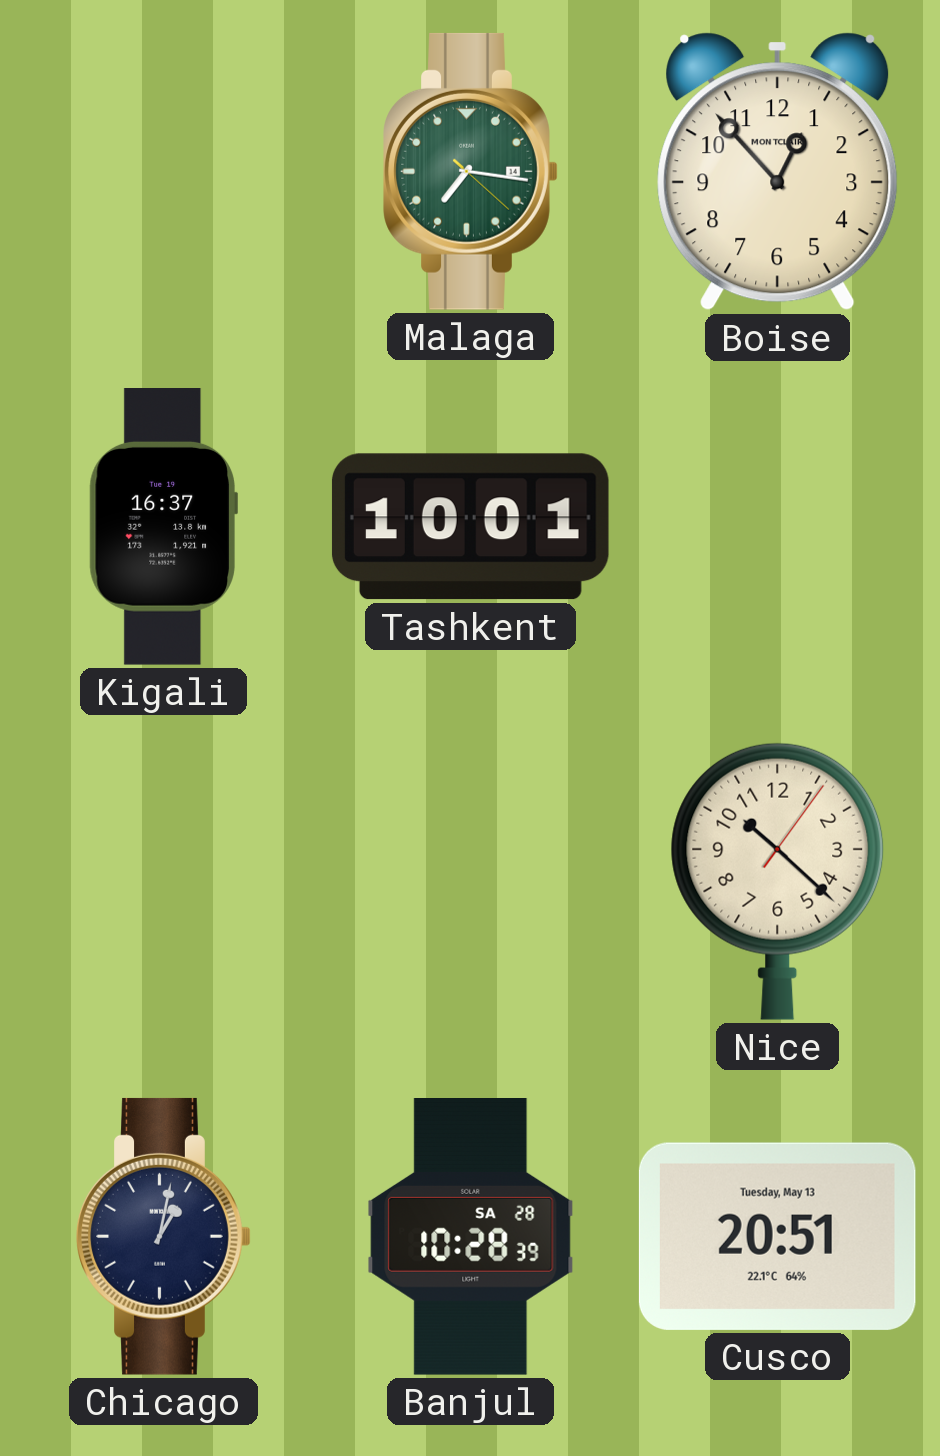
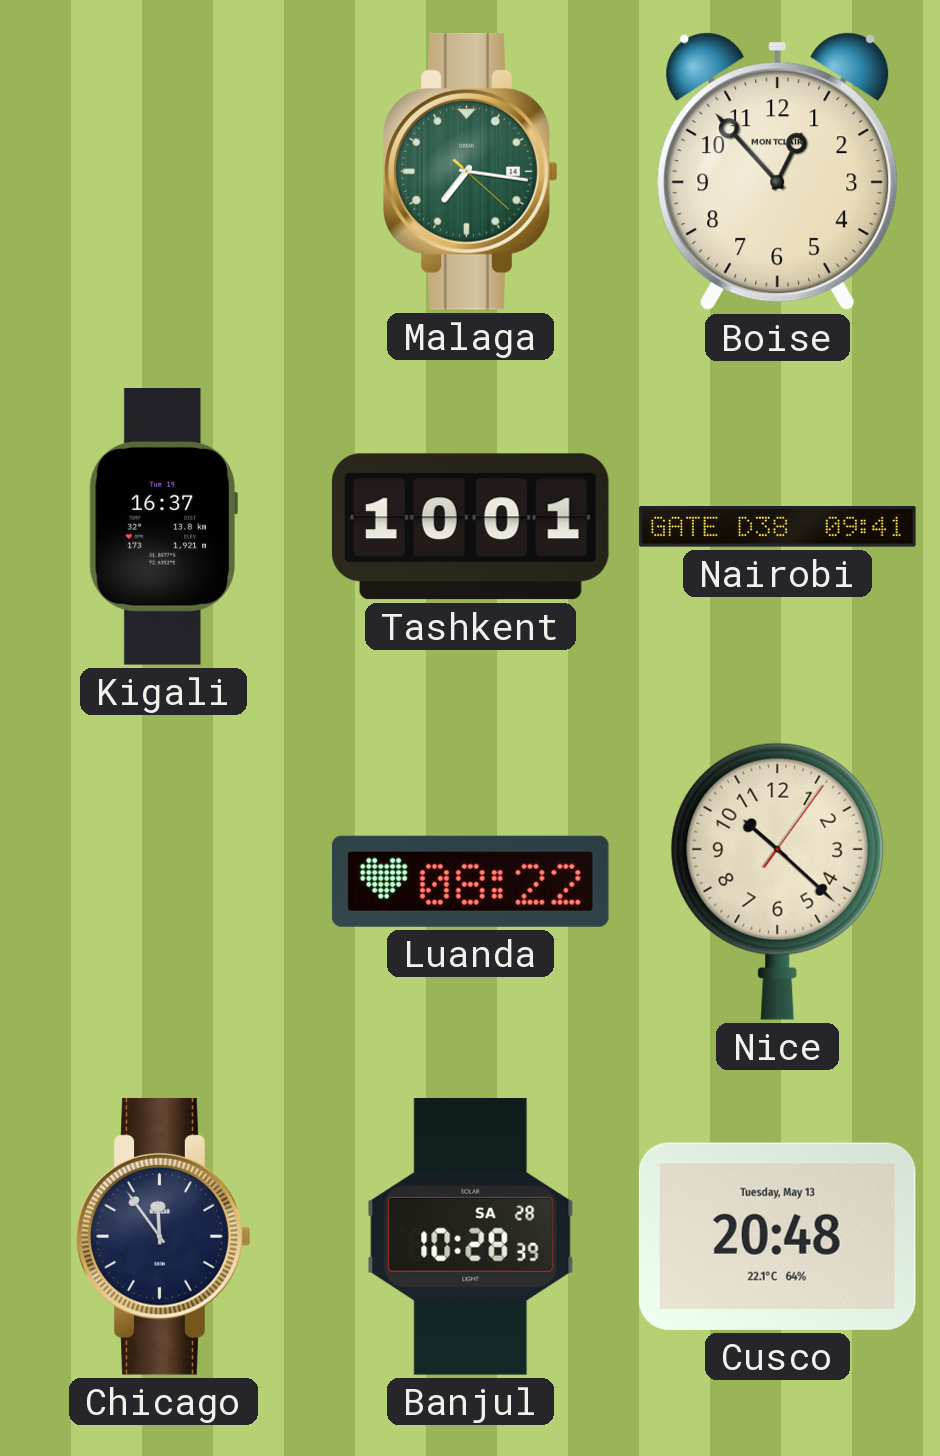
Nairobi: none -> 09:41
Luanda: none -> 08:22
Chicago: 1:02 -> 11:54
Cusco: 20:51 -> 20:48
